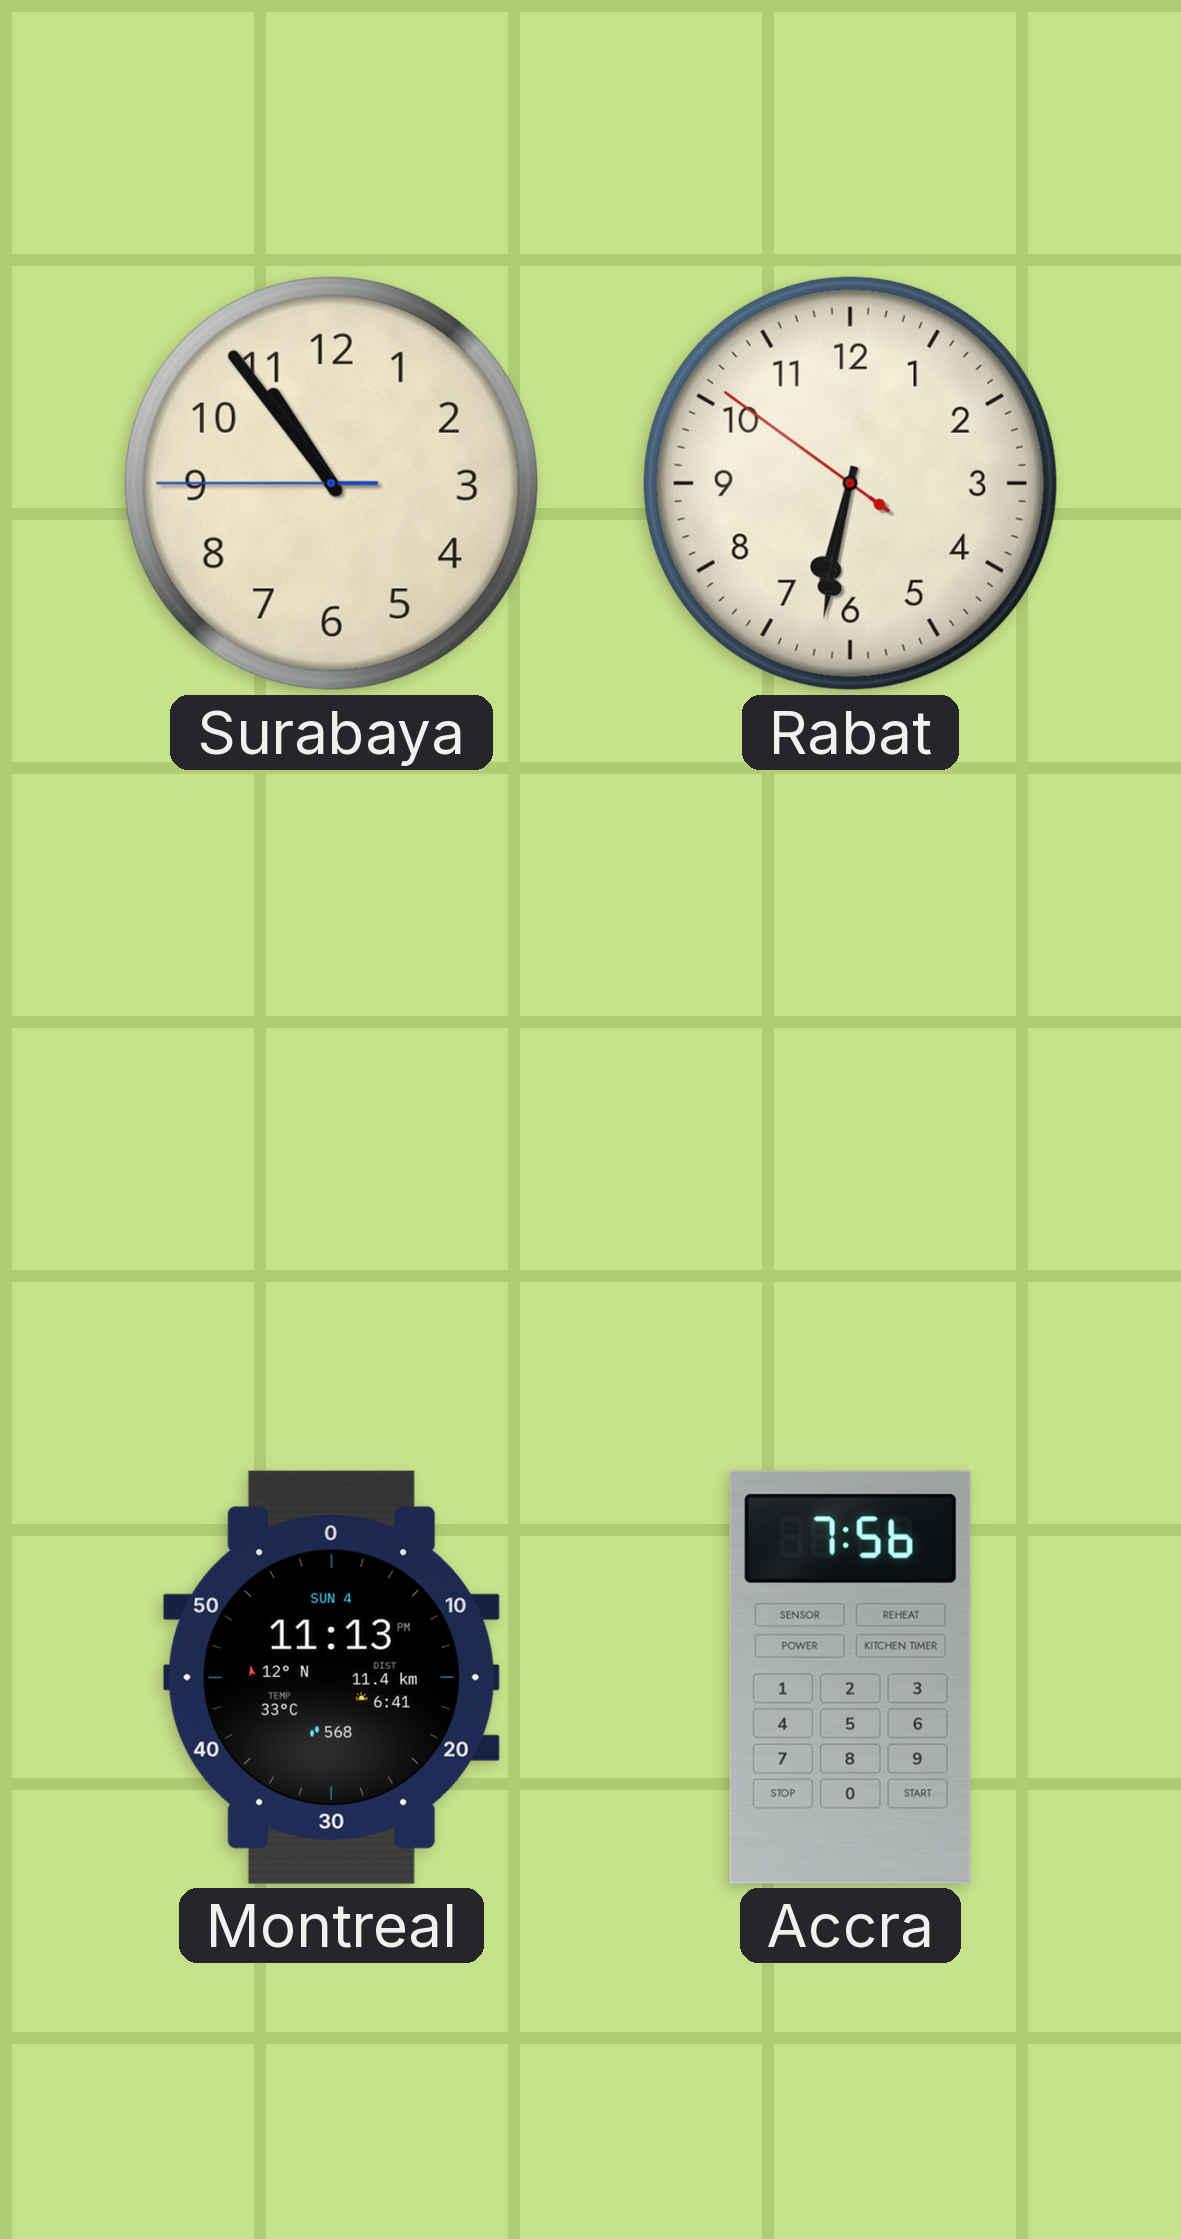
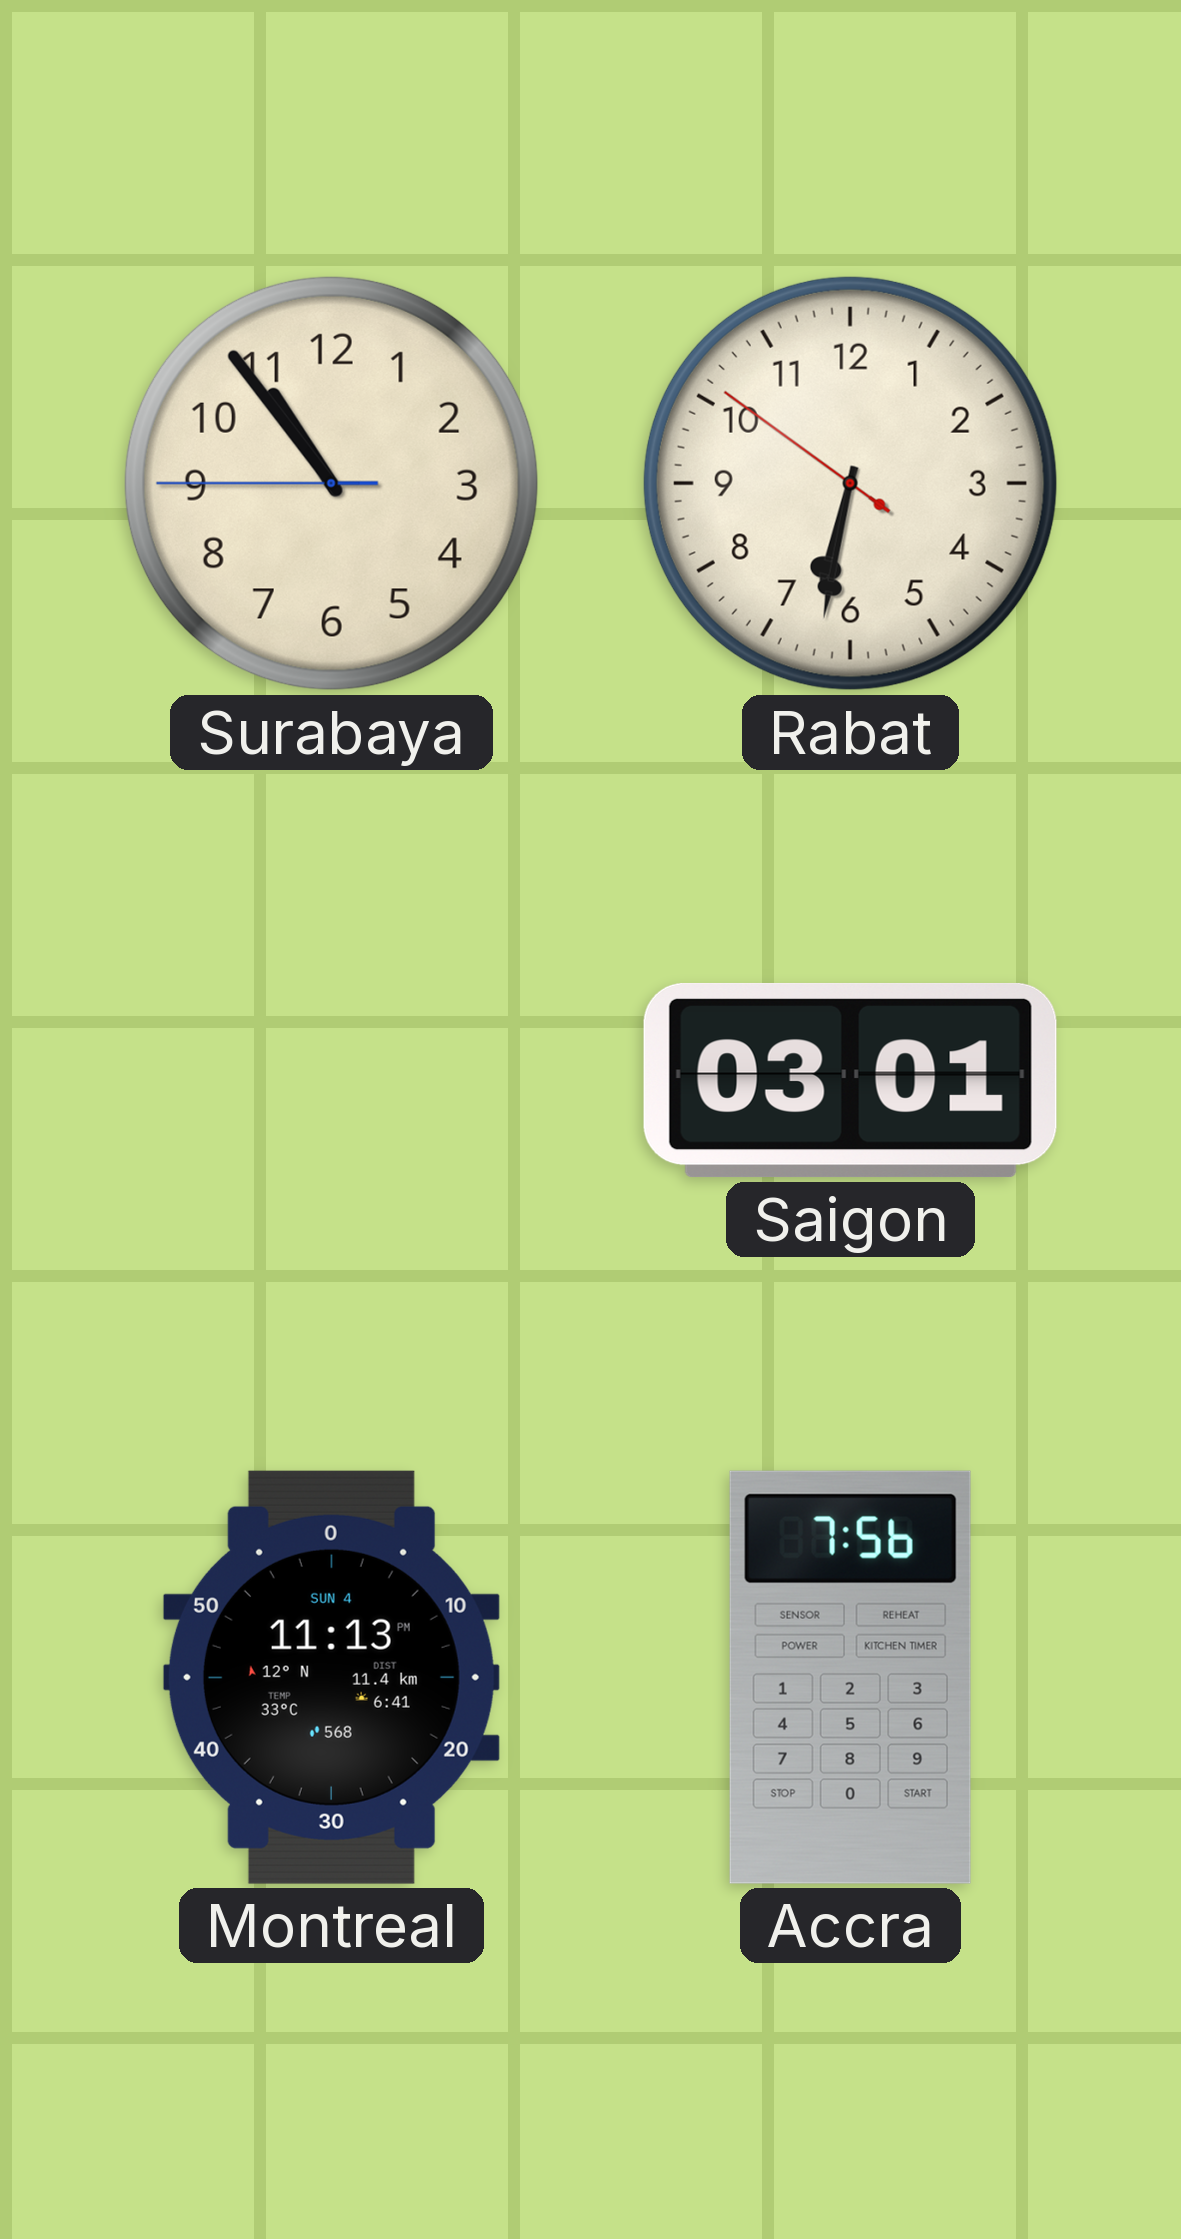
Saigon: none -> 03:01
